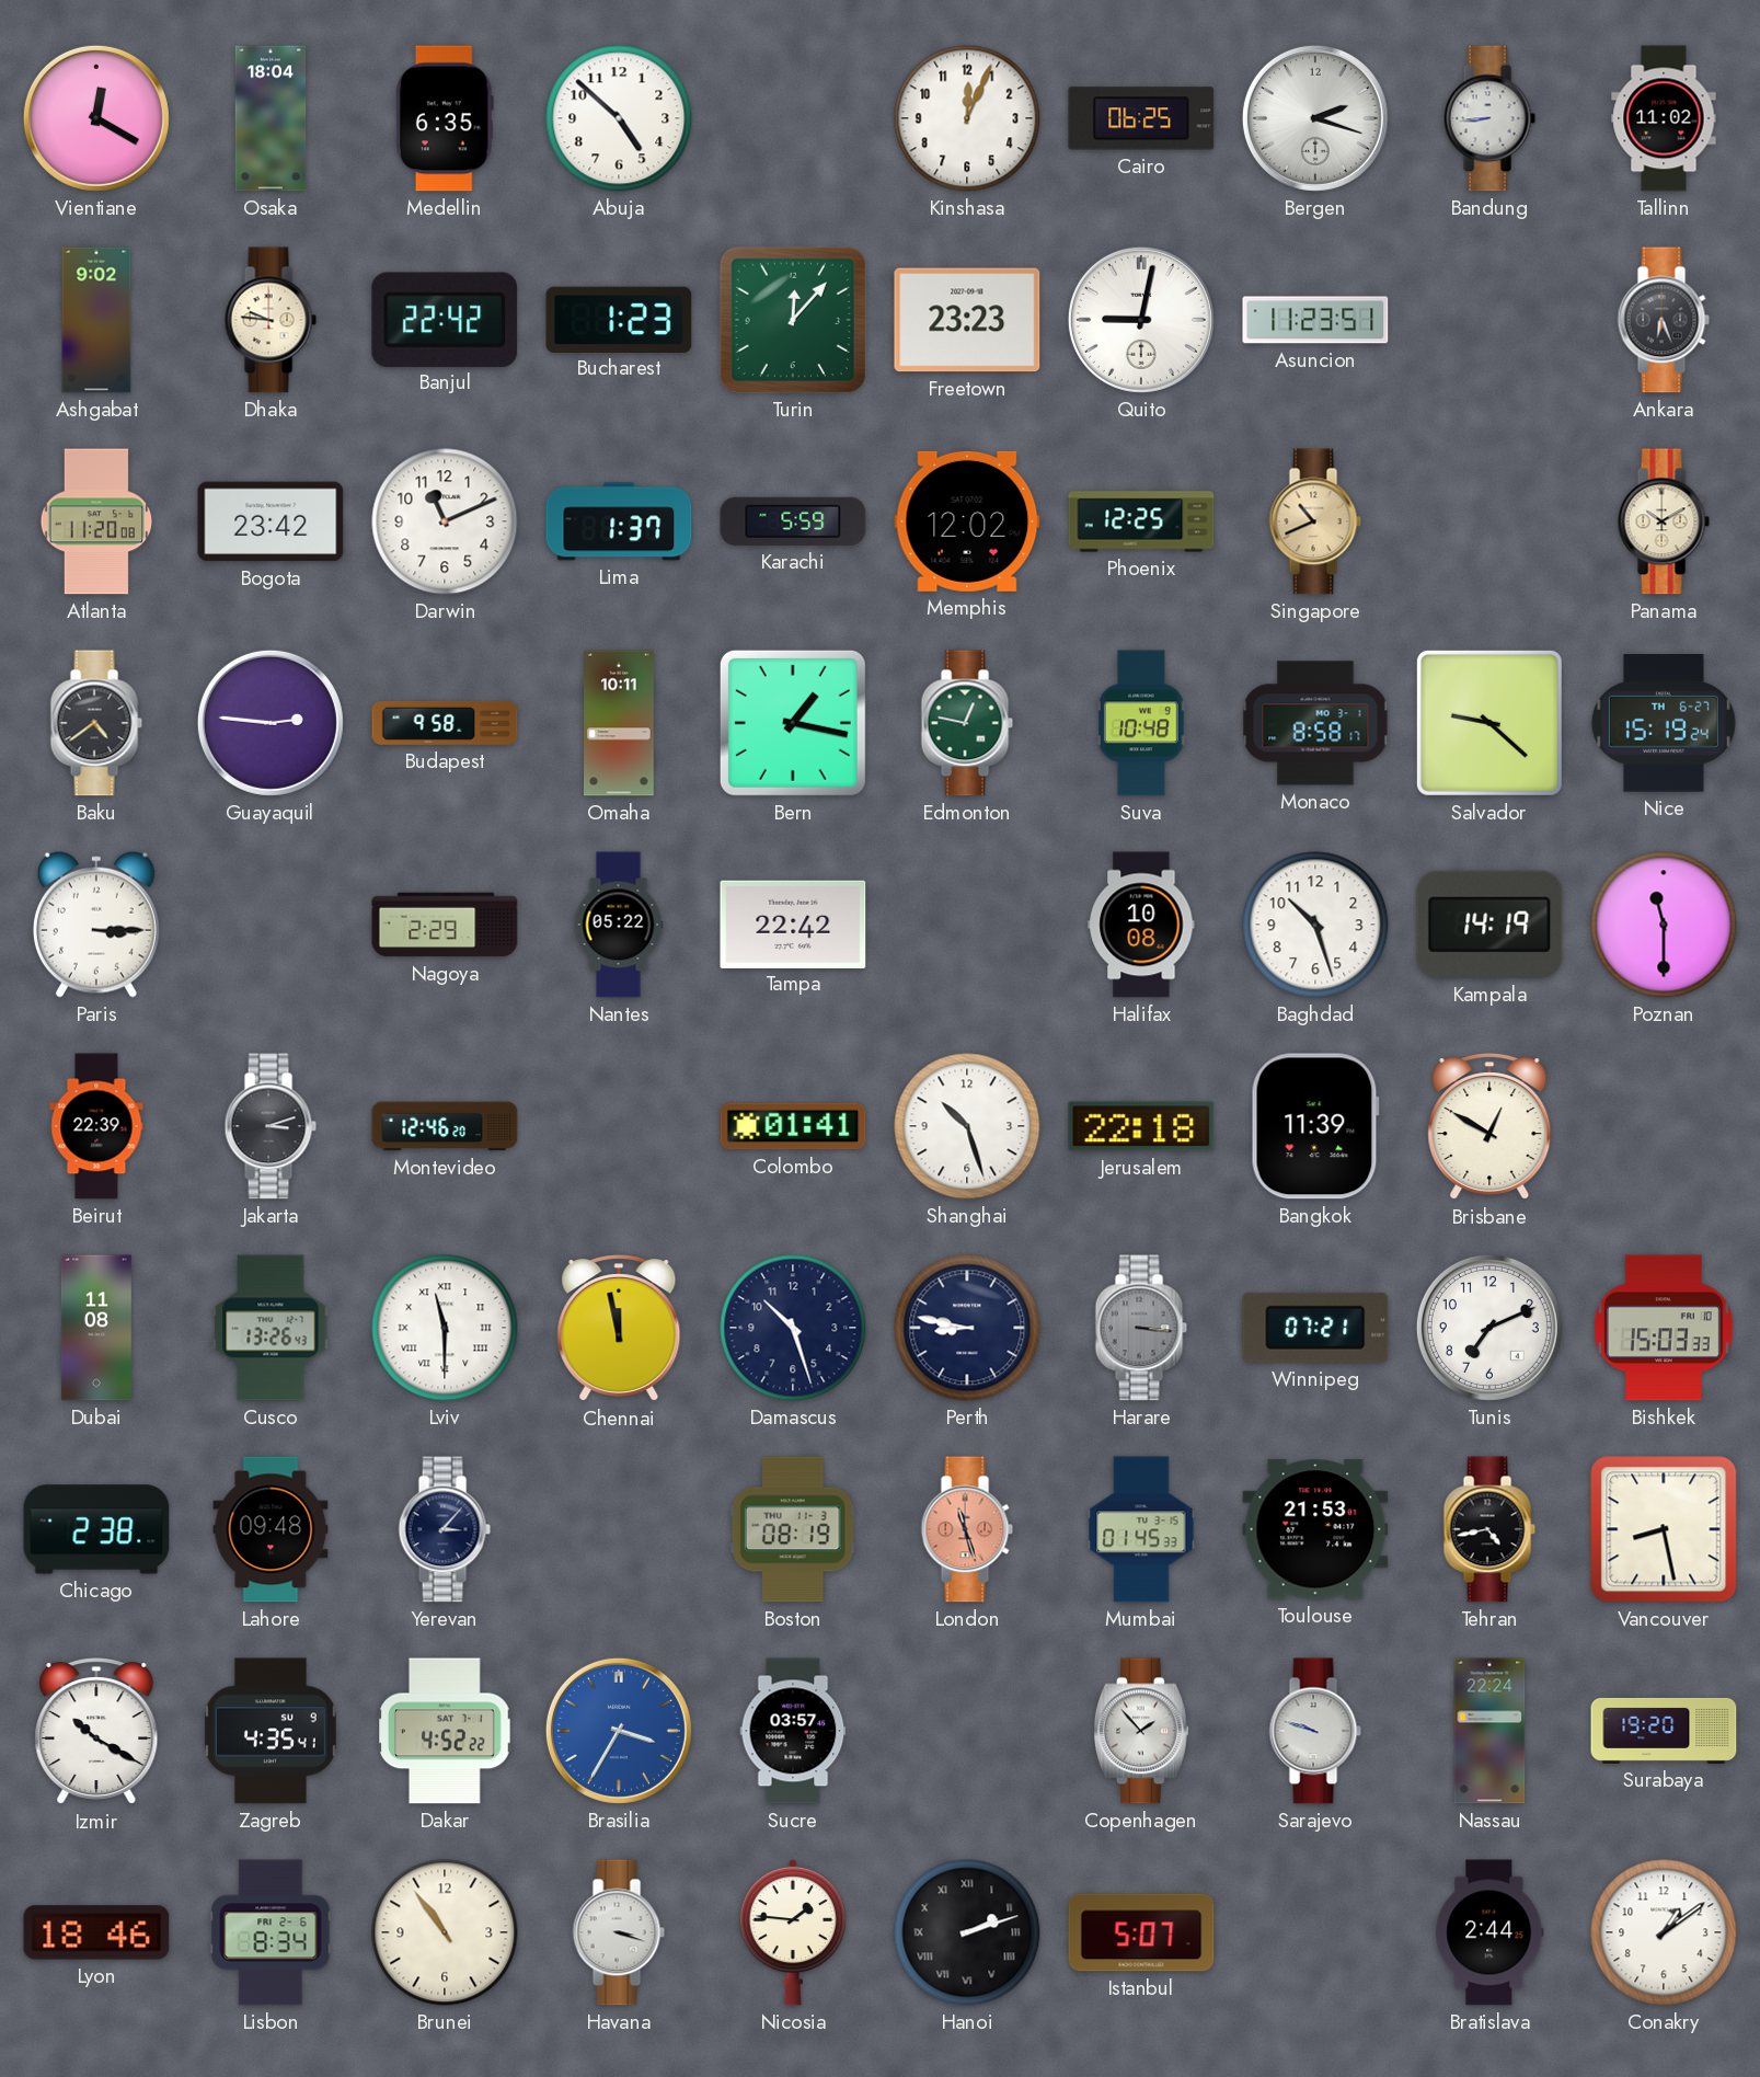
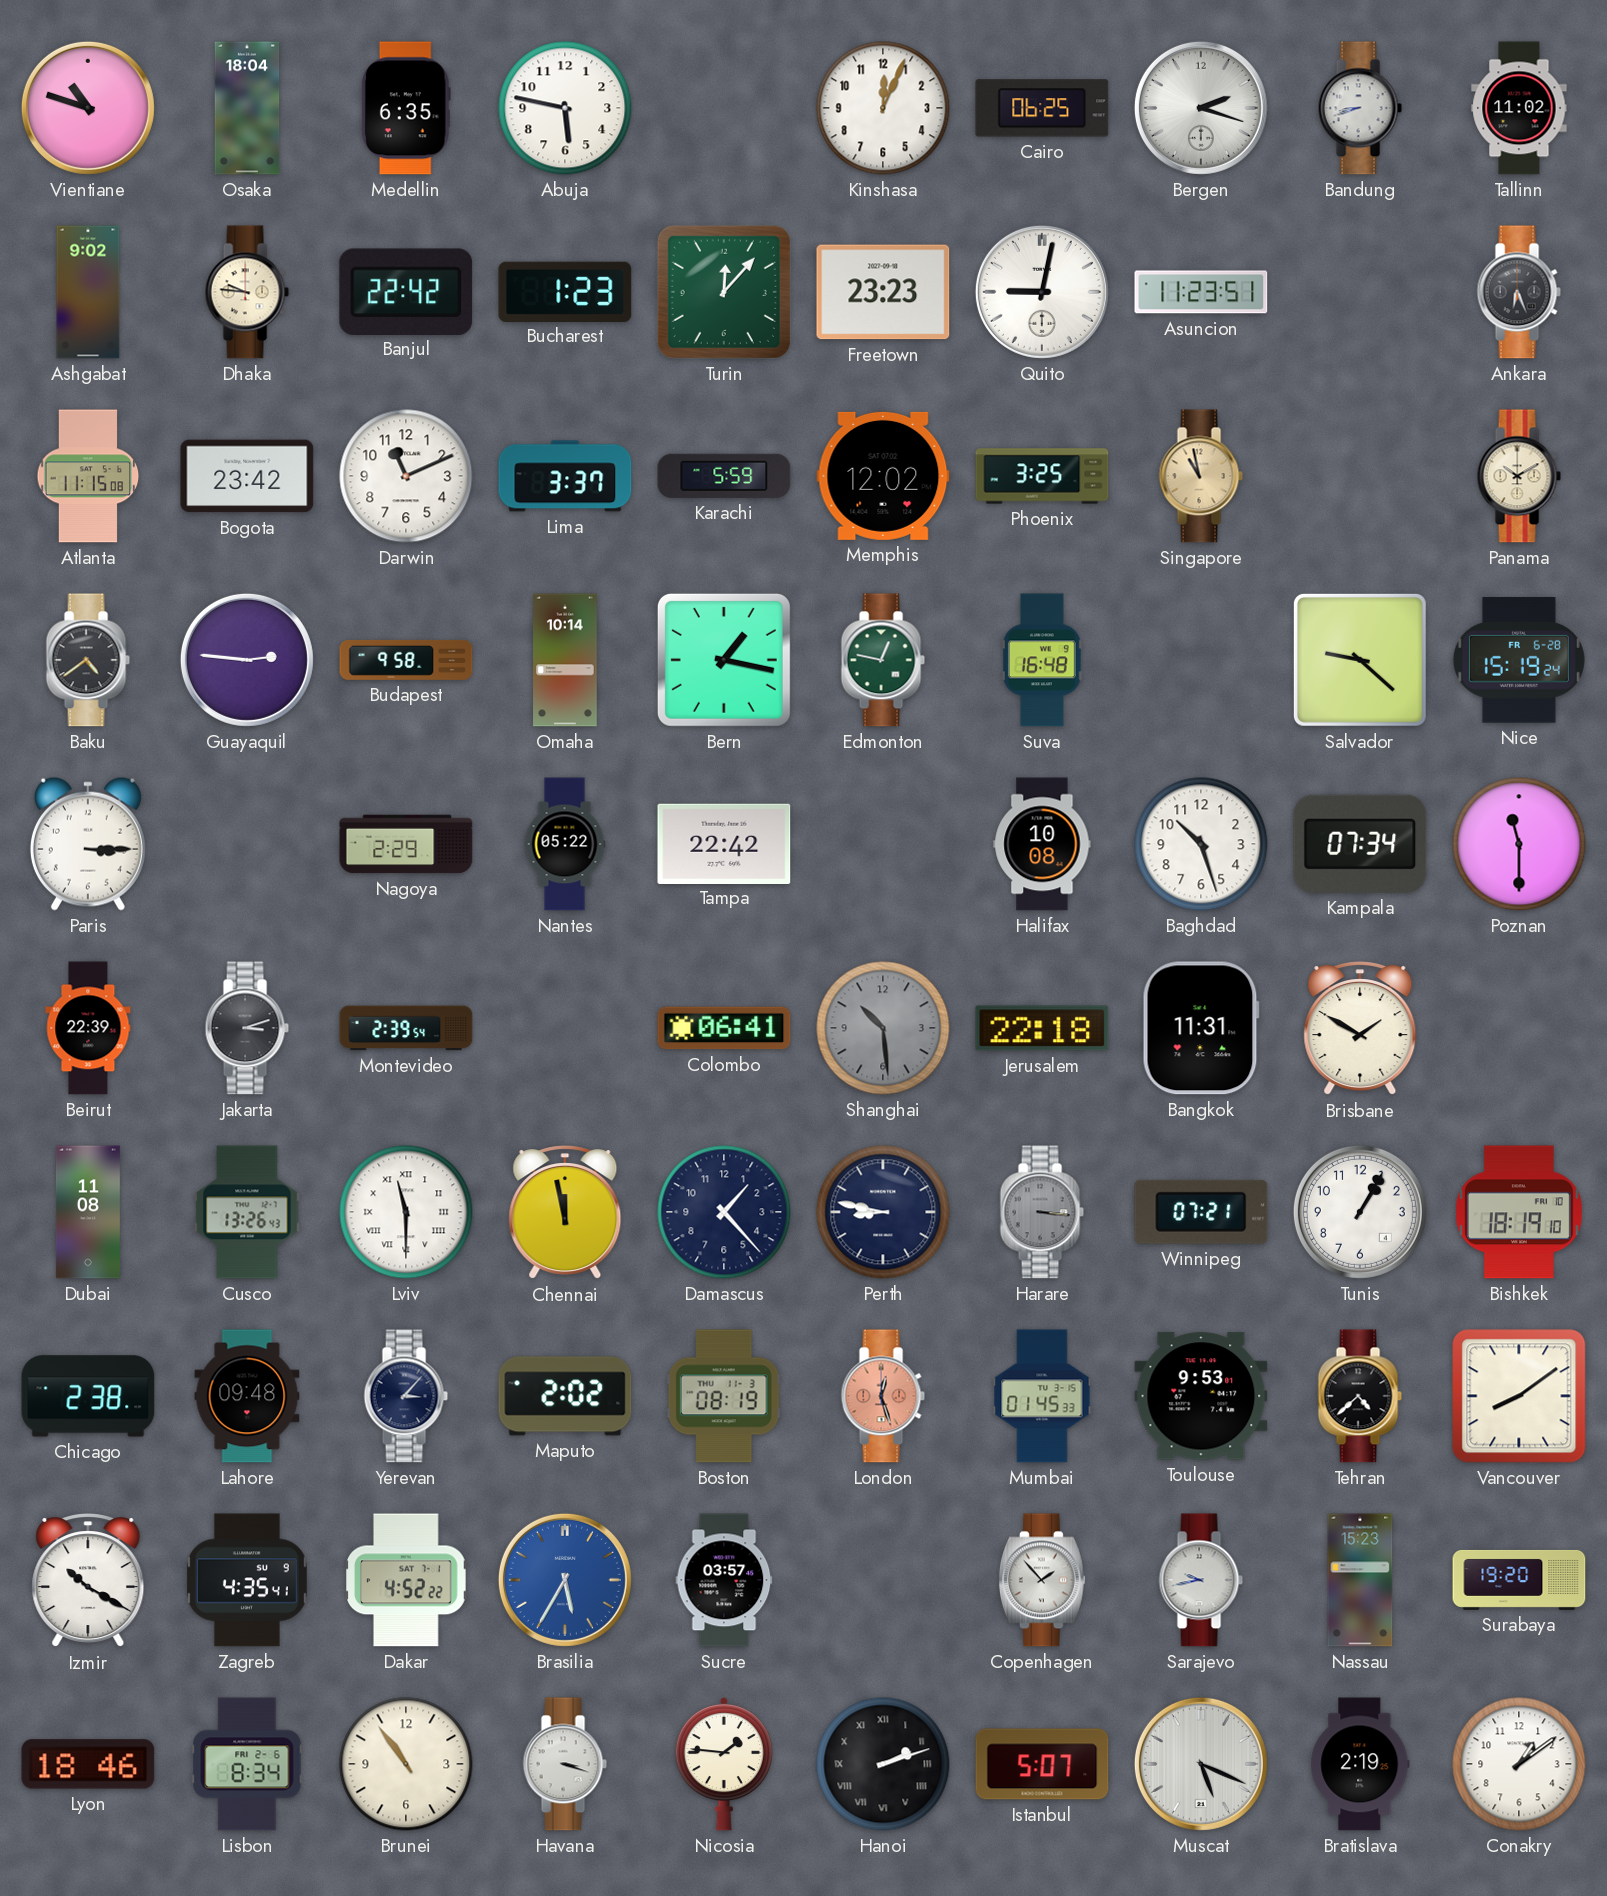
Vientiane: 12:20 -> 10:48
Abuja: 4:52 -> 5:47
Bandung: 8:44 -> 8:42
Atlanta: 11:20 -> 11:15
Lima: 1:37 -> 3:37
Phoenix: 12:25 -> 3:25
Singapore: 10:41 -> 10:58
Omaha: 10:11 -> 10:14
Suva: 10:48 -> 16:48
Monaco: 8:58 -> none
Nice date: TH 6-27 -> FR 6-28
Kampala: 14:19 -> 07:34
Montevideo: 12:46 -> 2:39
Colombo: 01:41 -> 06:41
Shanghai: 10:27 -> 10:29
Shanghai dial: white -> grey
Bangkok: 11:39 -> 11:31
Brisbane: 12:50 -> 1:50
Damascus: 10:27 -> 1:23
Tunis: 7:11 -> 1:05
Bishkek: 15:03 -> 18:19
Maputo: none -> 2:02
London: 11:27 -> 12:27
Toulouse: 21:53 -> 9:53
Tehran: 4:43 -> 4:38
Vancouver: 8:28 -> 8:09
Brasilia: 3:35 -> 5:35
Sarajevo: 9:48 -> 9:43
Nassau: 22:24 -> 15:23
Muscat: none -> 5:19
Bratislava: 2:44 -> 2:19
